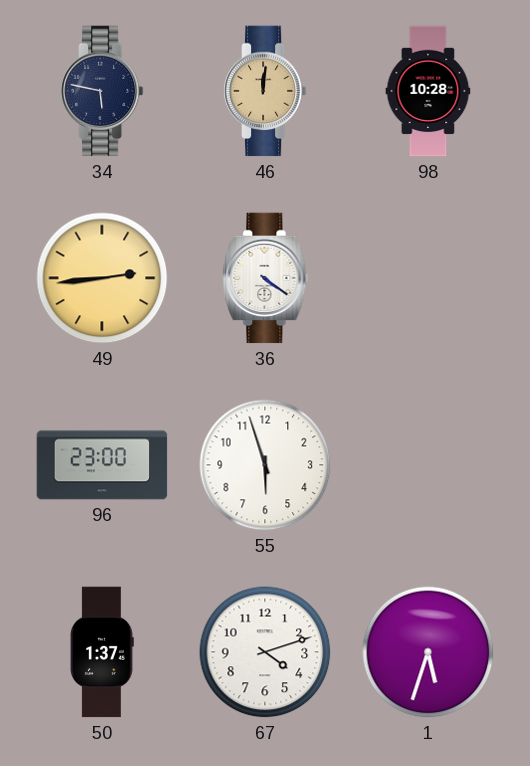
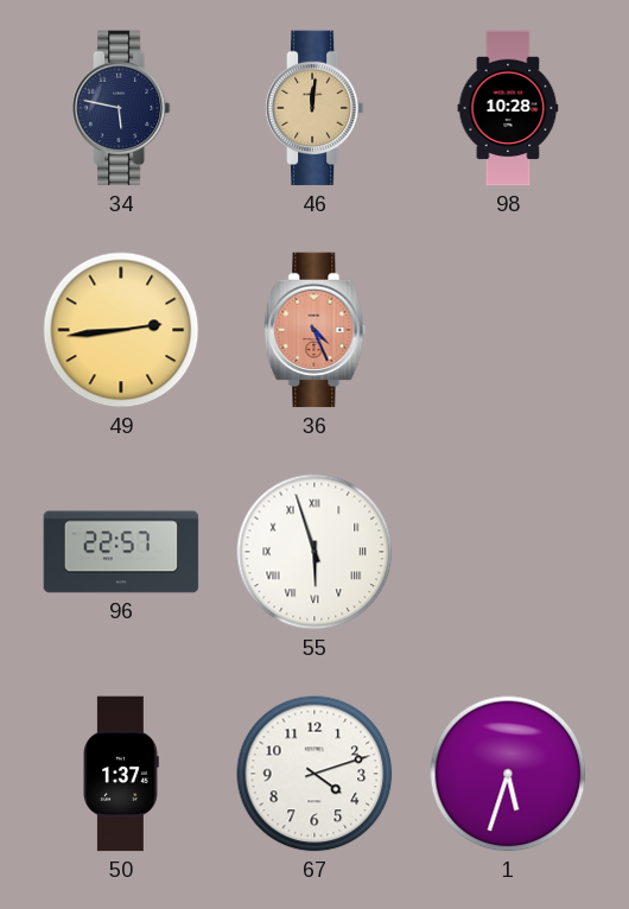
36: 4:21 -> 4:26
36 dial: white -> salmon
96: 23:00 -> 22:57
55 numerals: Arabic -> Roman
